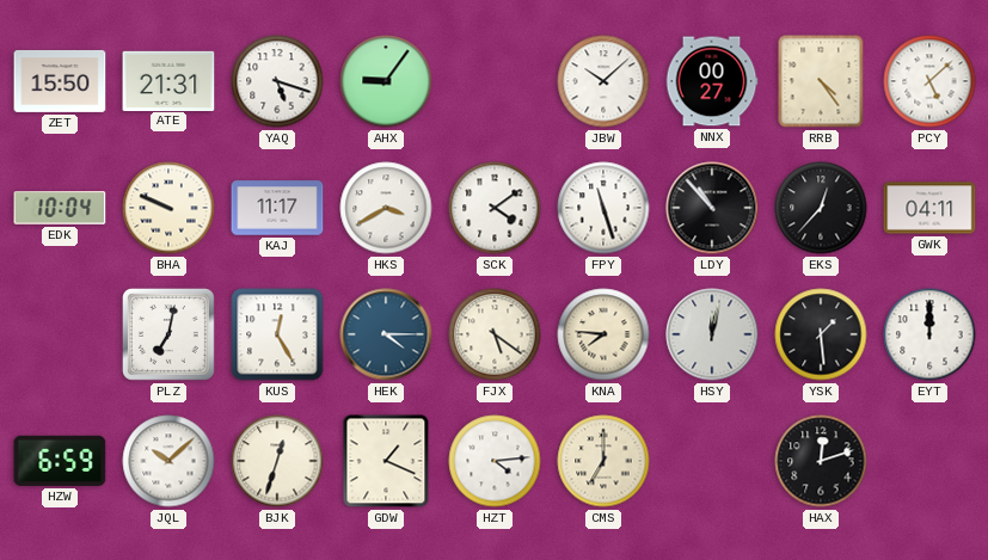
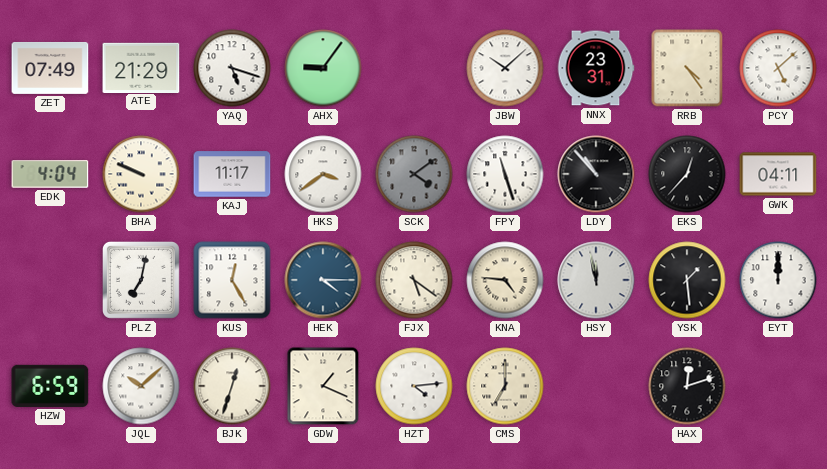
ZET: 15:50 -> 07:49
ATE: 21:31 -> 21:29
NNX: 00:27 -> 23:31
EDK: 10:04 -> 4:04
HKS: 3:40 -> 3:39
SCK dial: white -> grey
KNA: 7:46 -> 4:46
HSY: 12:02 -> 11:58
